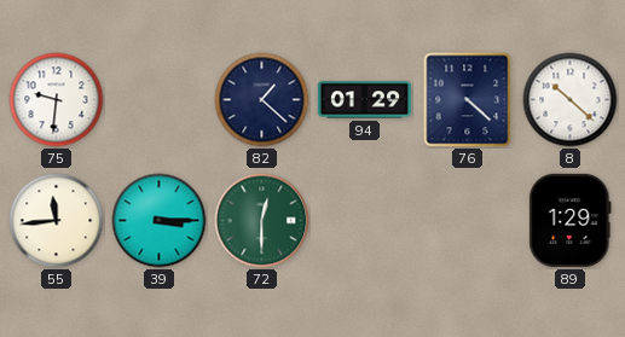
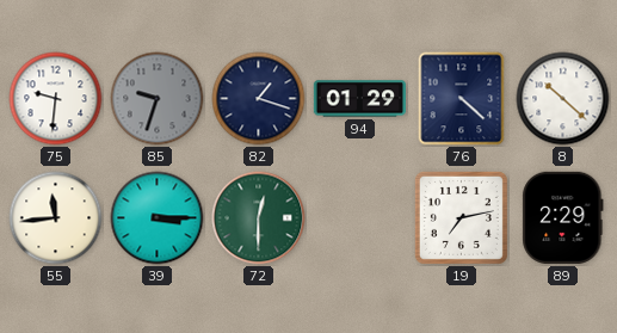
85: none -> 9:33
82: 1:22 -> 1:18
19: none -> 7:13
89: 1:29 -> 2:29
